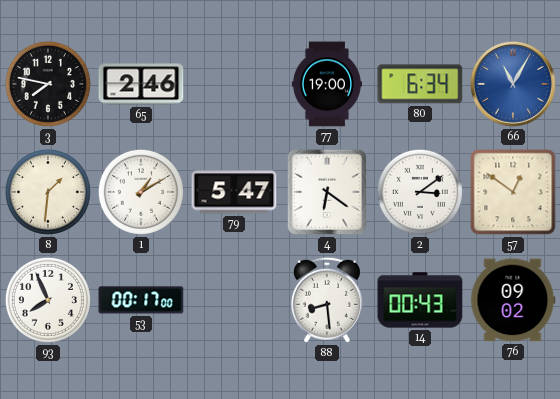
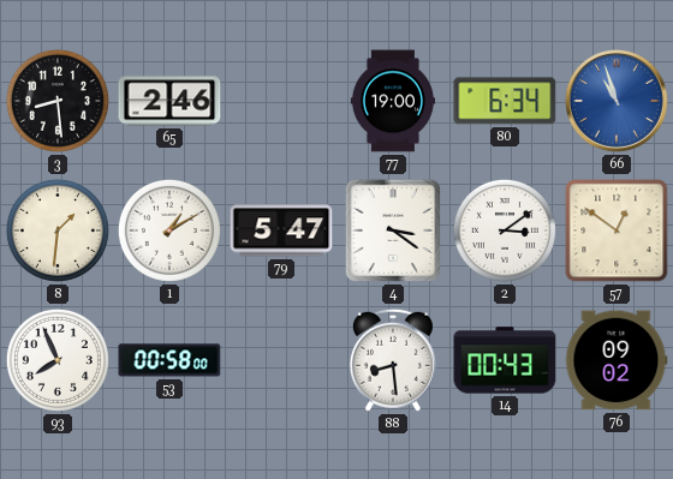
3: 7:47 -> 8:29
66: 11:05 -> 10:57
4: 6:21 -> 3:21
53: 00:17 -> 00:58
